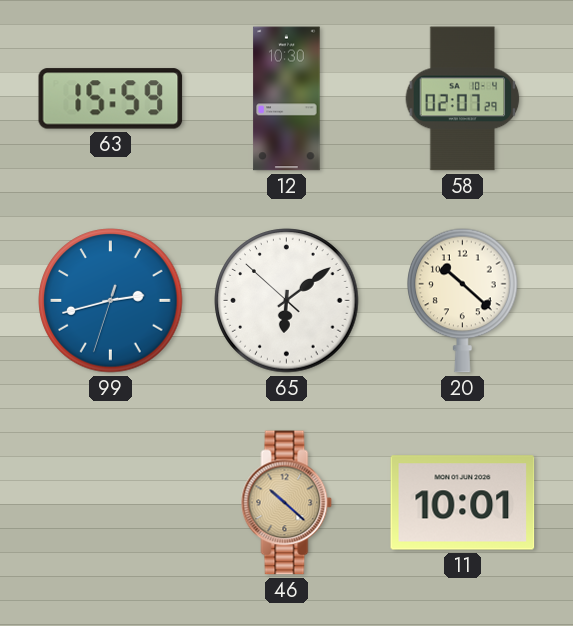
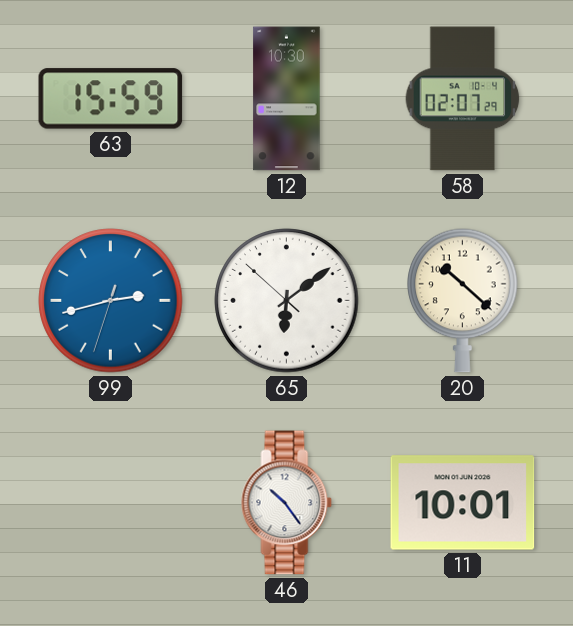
46: 10:22 -> 10:24
46 dial: champagne -> white
